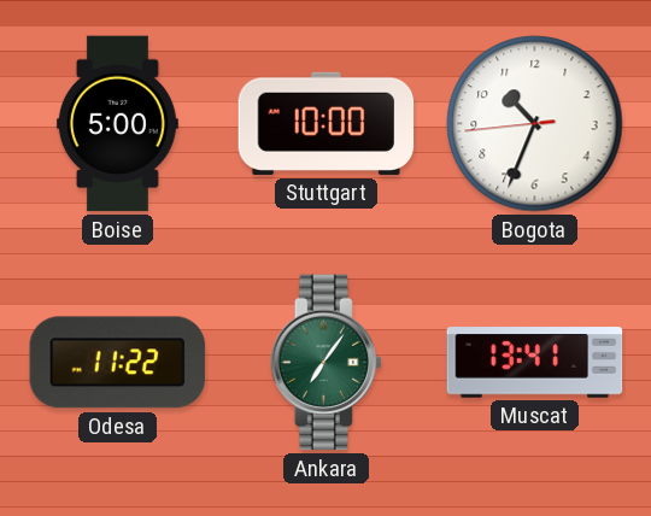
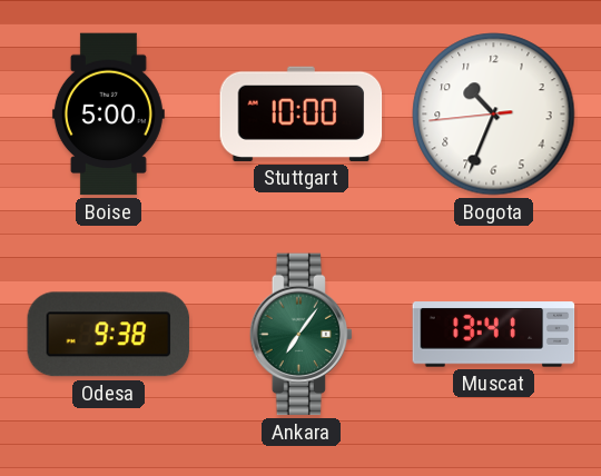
Odesa: 11:22 -> 9:38
